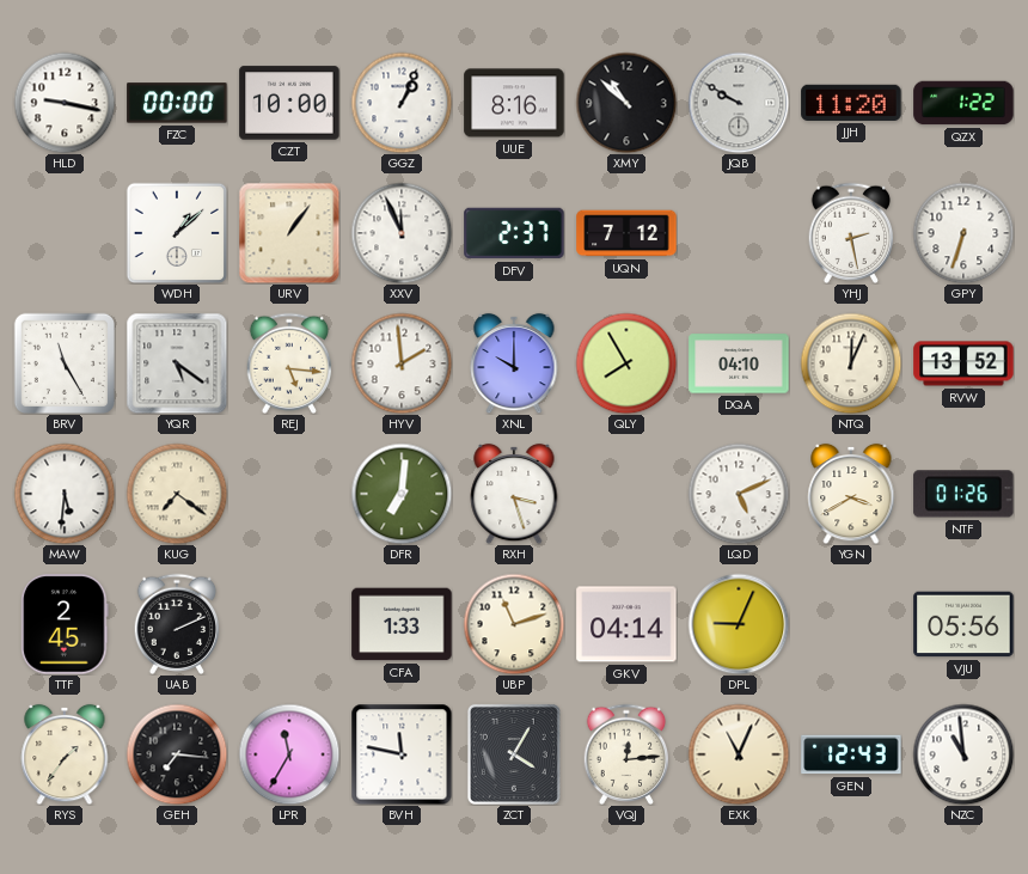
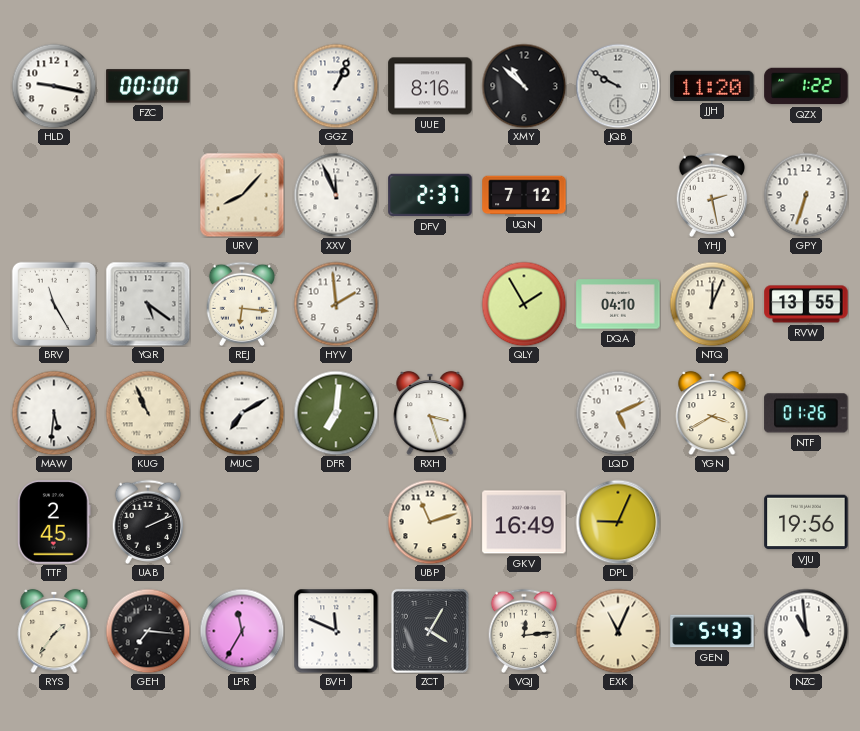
CZT: 10:00 -> none
WDH: 1:08 -> none
URV: 1:06 -> 8:07
REJ: 5:16 -> 6:16
XNL: 10:00 -> none
QLY: 7:55 -> 1:55
RVW: 13:52 -> 13:55
KUG: 7:21 -> 10:56
MUC: none -> 7:10
CFA: 1:33 -> none
GKV: 04:14 -> 16:49
VJU: 05:56 -> 19:56
BVH: 11:47 -> 11:49
GEN: 12:43 -> 5:43
